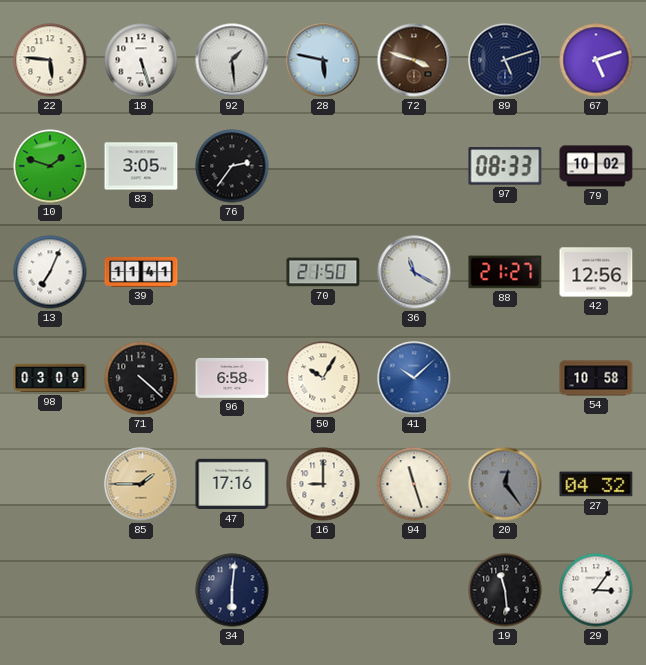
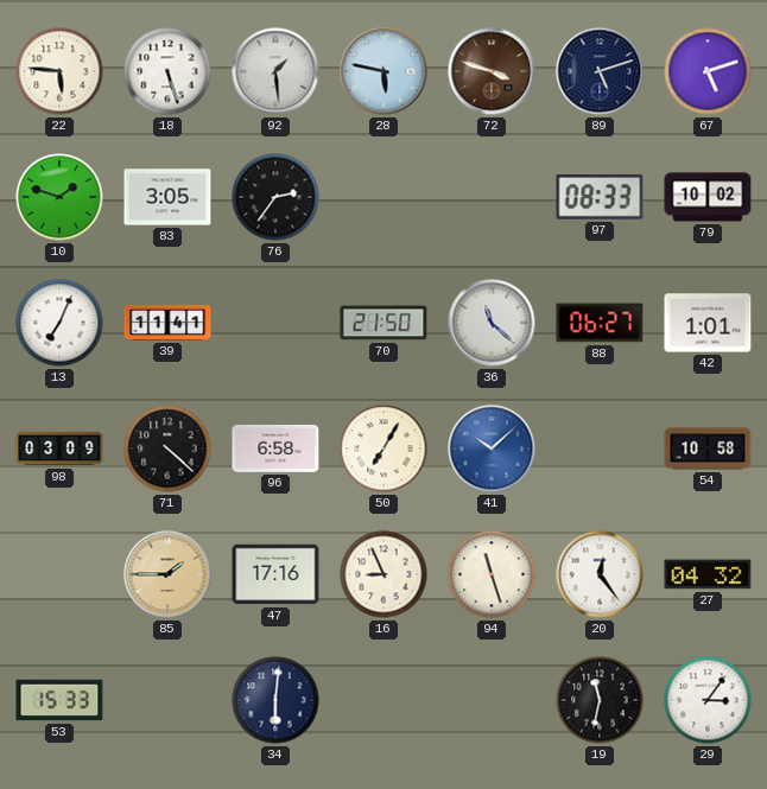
36: 11:20 -> 11:22
88: 21:27 -> 06:27
42: 12:56 -> 1:01
50: 10:05 -> 7:05
16: 9:00 -> 8:56
20 dial: grey -> white
53: none -> 15:33
19: 11:29 -> 11:32
